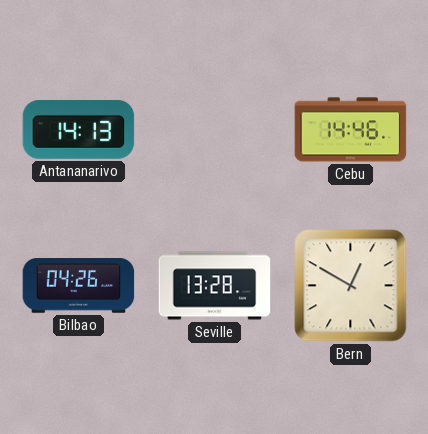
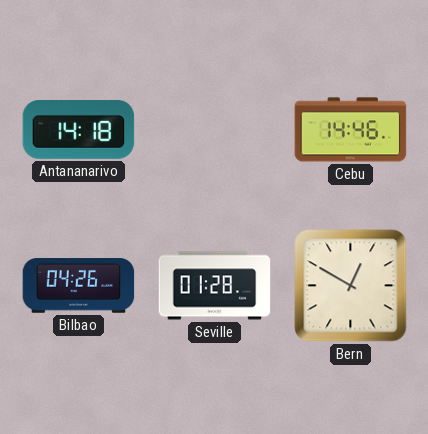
Antananarivo: 14:13 -> 14:18
Seville: 13:28 -> 01:28
